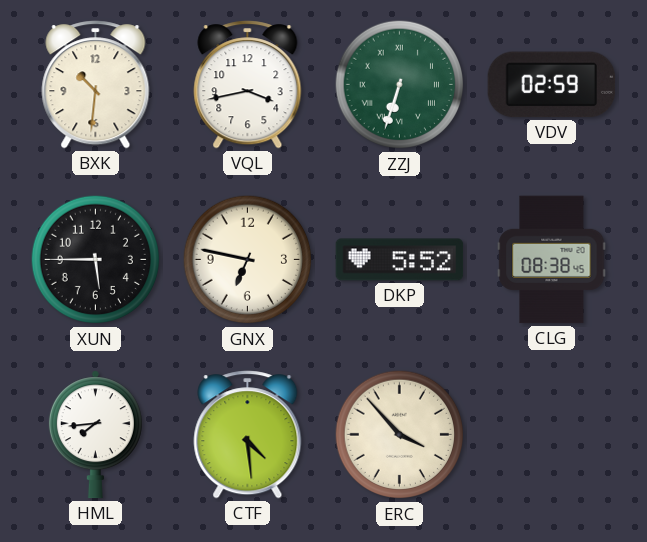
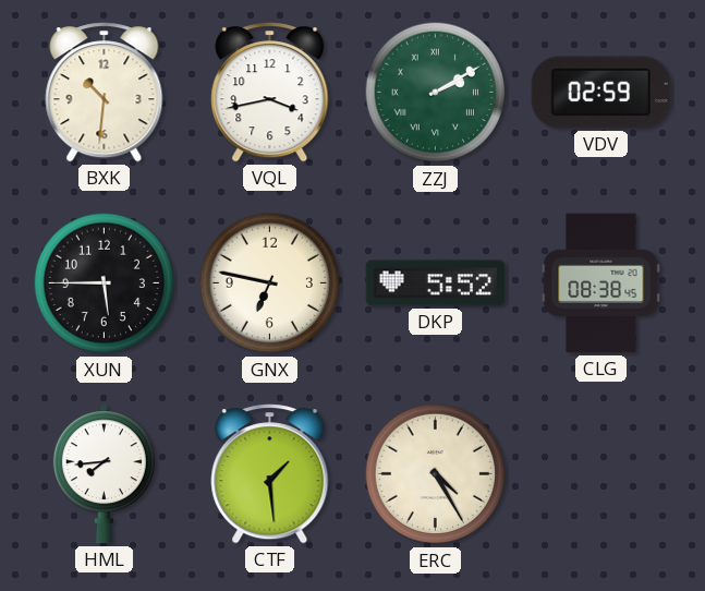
ZZJ: 6:33 -> 2:10
CTF: 4:29 -> 1:29
ERC: 3:53 -> 4:25
